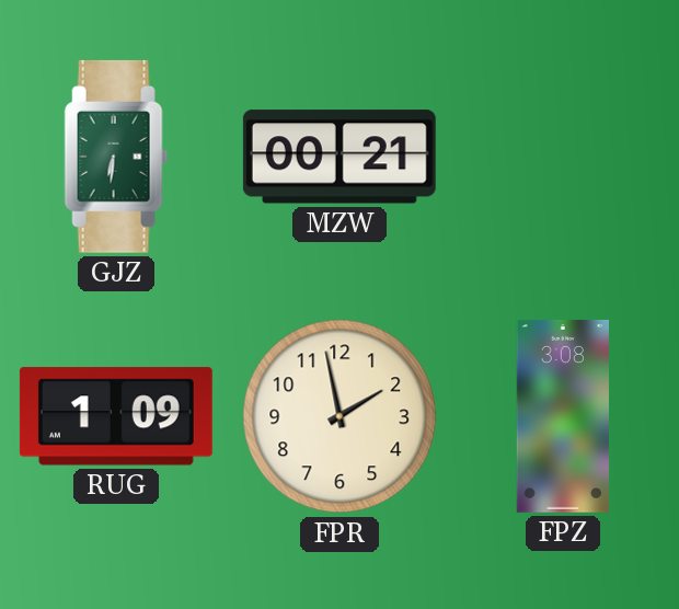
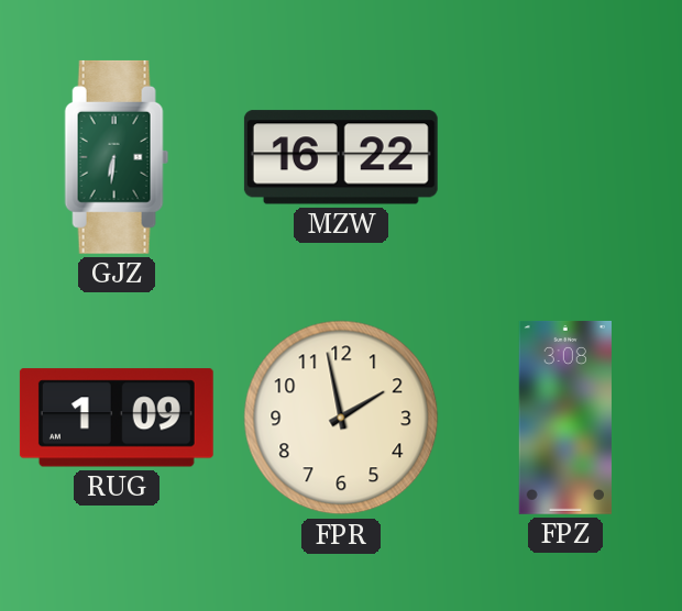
MZW: 00:21 -> 16:22
